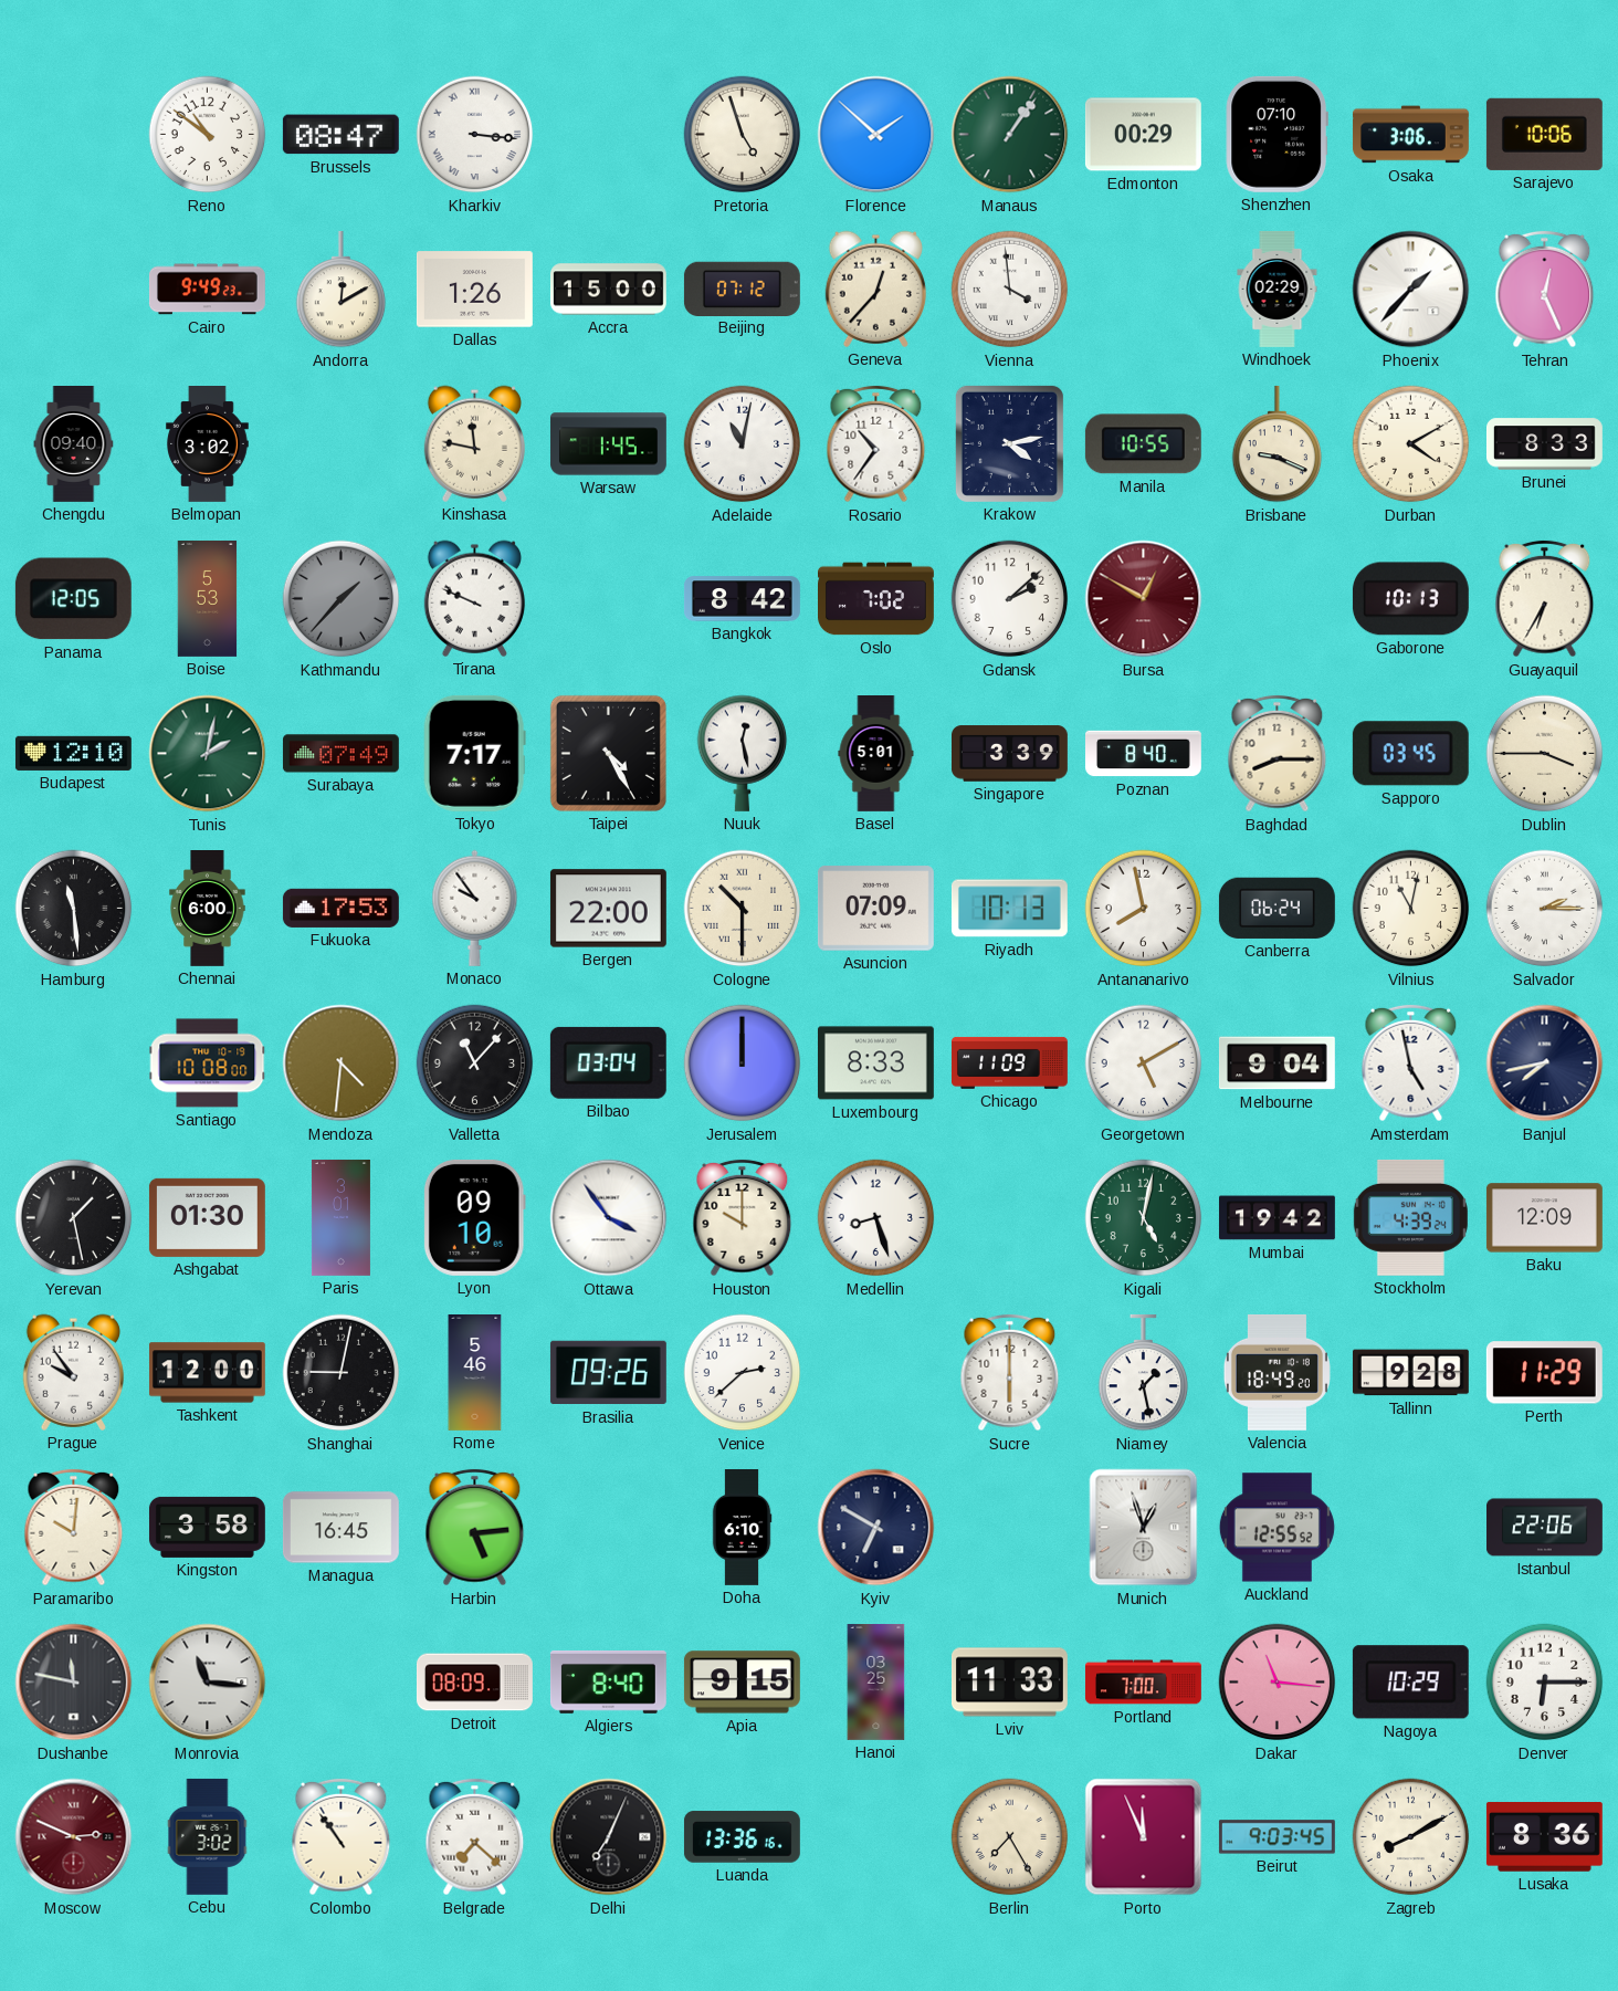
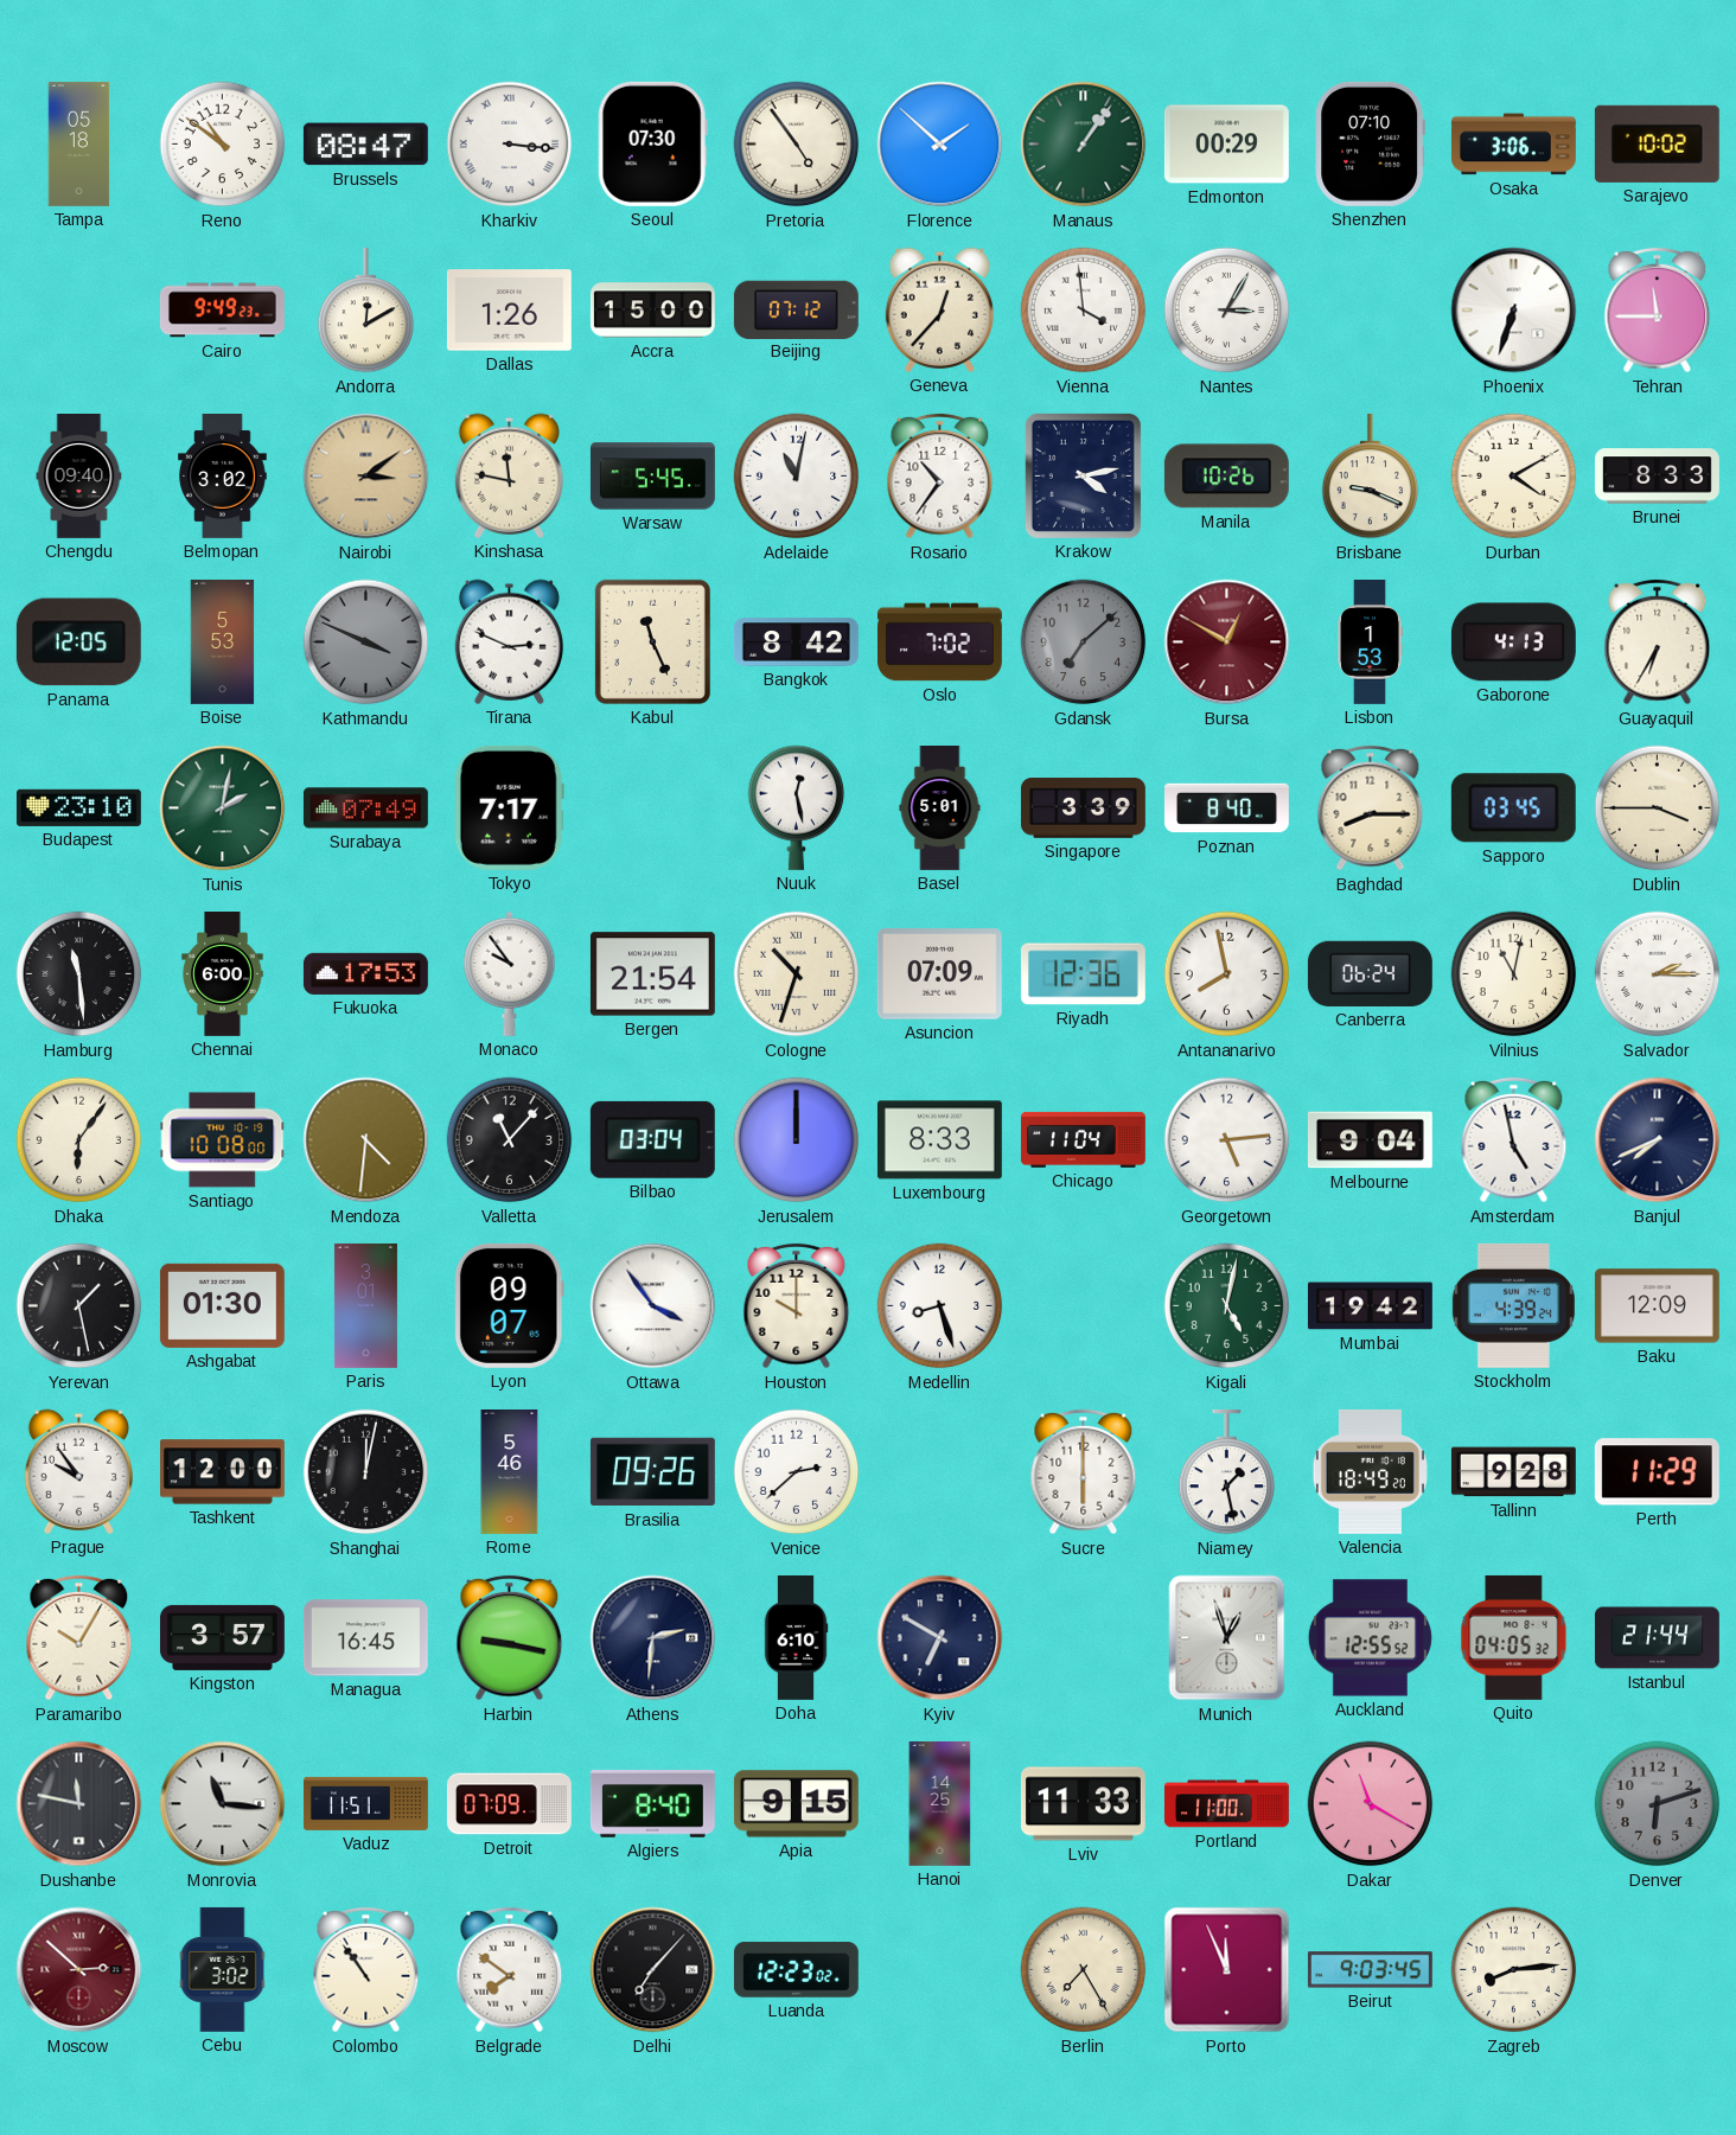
Tampa: none -> 05:18
Seoul: none -> 07:30
Pretoria: 4:57 -> 4:54
Sarajevo: 10:06 -> 10:02
Nantes: none -> 3:05
Windhoek: 02:29 -> none
Phoenix: 1:37 -> 6:33
Tehran: 12:26 -> 11:45
Nairobi: none -> 3:09
Warsaw: 1:45 -> 5:45
Manila: 10:55 -> 10:26
Kathmandu: 1:37 -> 3:49
Tirana: 9:49 -> 2:49
Kabul: none -> 11:26
Gdansk: 2:08 -> 7:08
Gdansk dial: white -> grey
Lisbon: none -> 1:53
Gaborone: 10:13 -> 4:13
Budapest: 12:10 -> 23:10
Taipei: 4:25 -> none
Bergen: 22:00 -> 21:54
Cologne: 10:30 -> 10:33
Riyadh: 10:13 -> 12:36
Dhaka: none -> 6:06
Chicago: 11:09 -> 11:04
Georgetown: 5:10 -> 5:14
Banjul: 7:43 -> 7:41
Lyon: 09:10 -> 09:07
Shanghai: 9:02 -> 12:02
Paramaribo: 10:01 -> 10:05
Kingston: 3:58 -> 3:57
Harbin: 5:14 -> 9:17
Athens: none -> 2:31
Quito: none -> 04:05
Istanbul: 22:06 -> 21:44
Vaduz: none -> 11:51
Detroit: 08:09 -> 07:09
Hanoi: 03:25 -> 14:25
Portland: 7:00 -> 11:00
Dakar: 11:16 -> 11:20
Nagoya: 10:29 -> none
Denver: 6:15 -> 6:12
Denver dial: white -> grey
Moscow: 2:49 -> 2:52
Belgrade: 7:22 -> 7:51
Delhi: 7:04 -> 7:07
Luanda: 13:36 -> 12:23
Zagreb: 8:10 -> 8:14
Lusaka: 8:36 -> none
